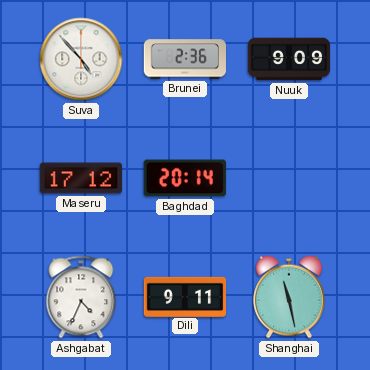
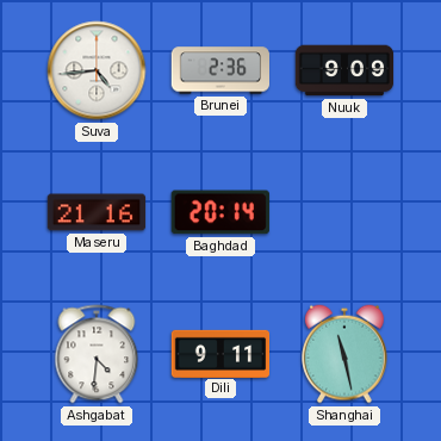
Suva: 4:53 -> 4:44
Maseru: 17:12 -> 21:16
Ashgabat: 4:34 -> 4:31
